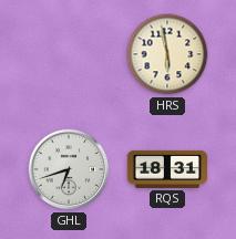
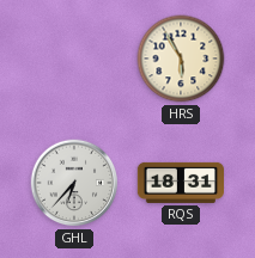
HRS: 5:58 -> 5:55
GHL: 6:42 -> 6:37
